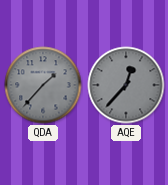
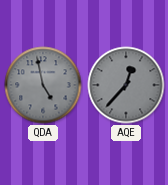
QDA: 1:37 -> 4:58
